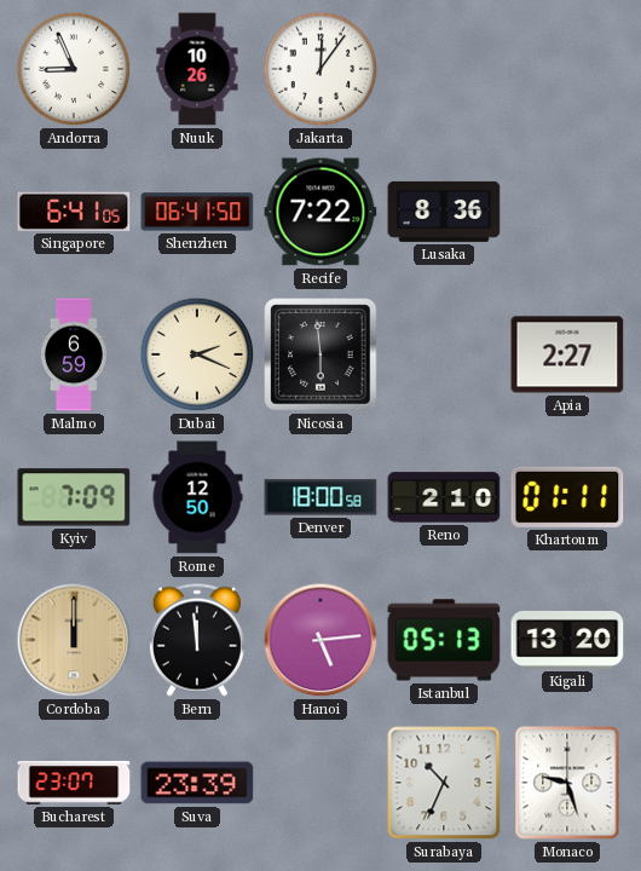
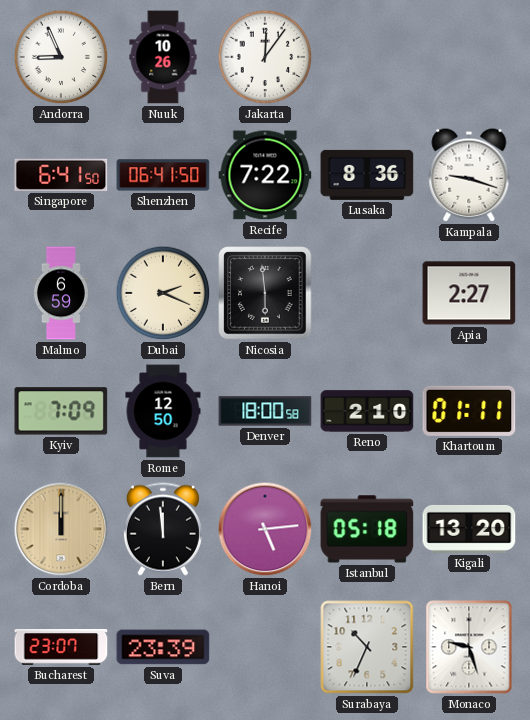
Singapore: 6:41:05 -> 6:41:50
Kampala: none -> 9:18
Istanbul: 05:13 -> 05:18
